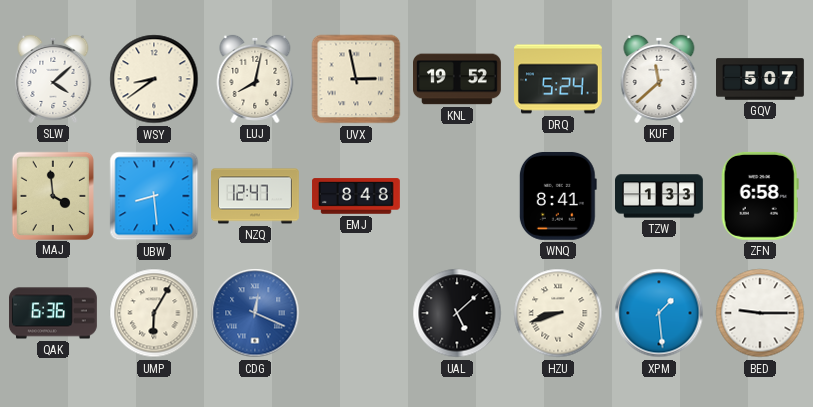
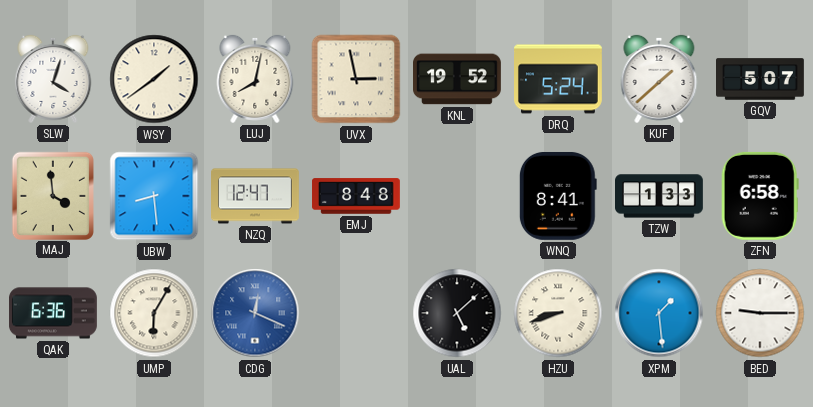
SLW: 4:08 -> 4:03
WSY: 8:39 -> 1:39
KUF: 11:38 -> 1:38
